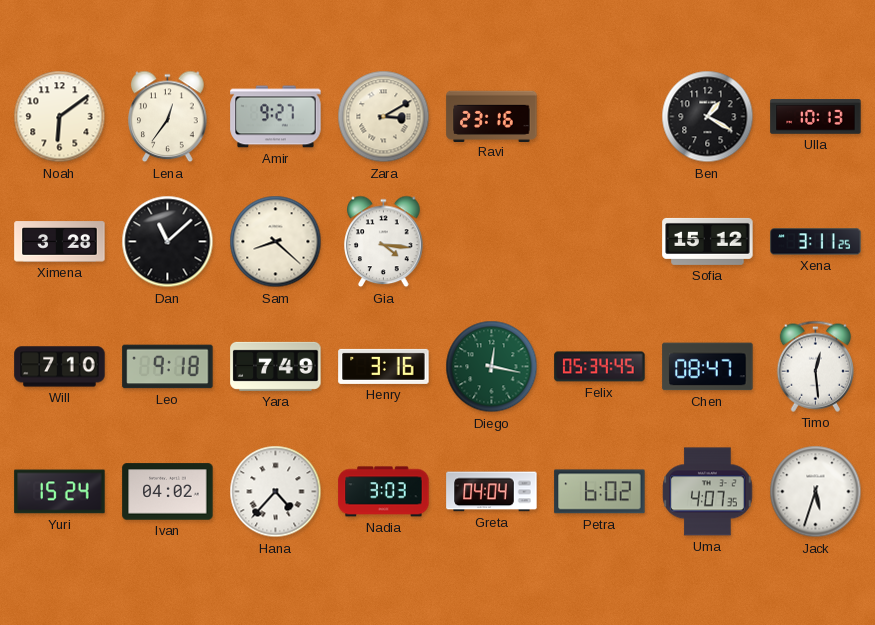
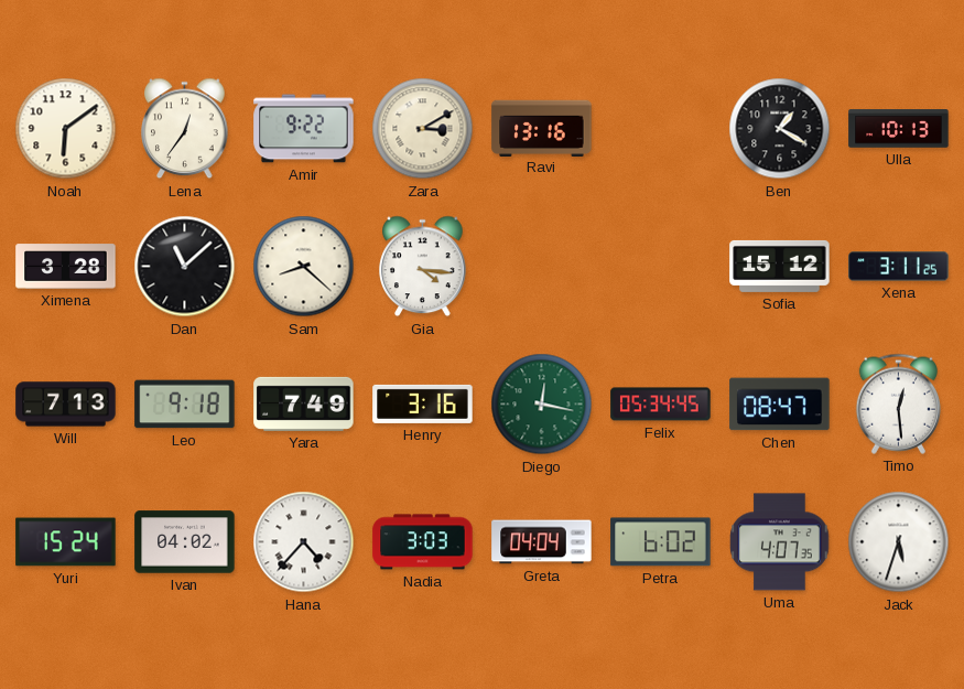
Amir: 9:27 -> 9:22
Ravi: 23:16 -> 13:16
Will: 7:10 -> 7:13
